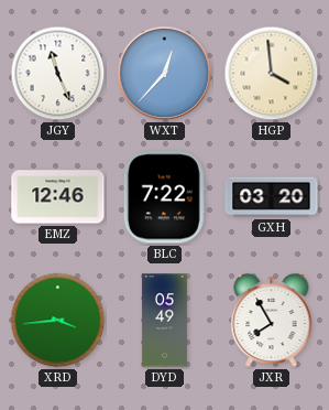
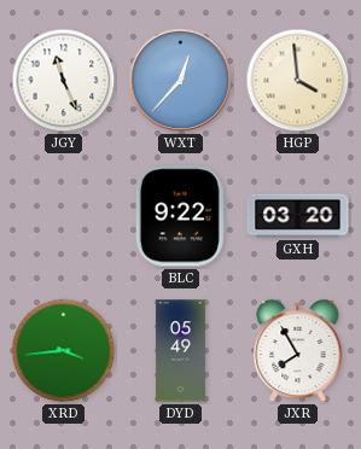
EMZ: 12:46 -> none
BLC: 7:22 -> 9:22
